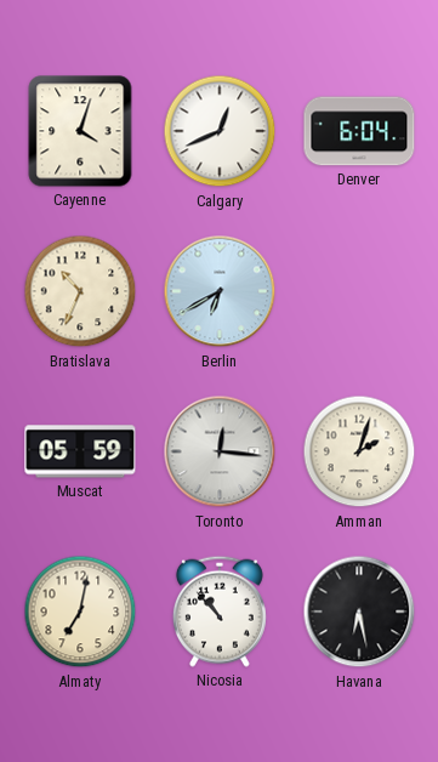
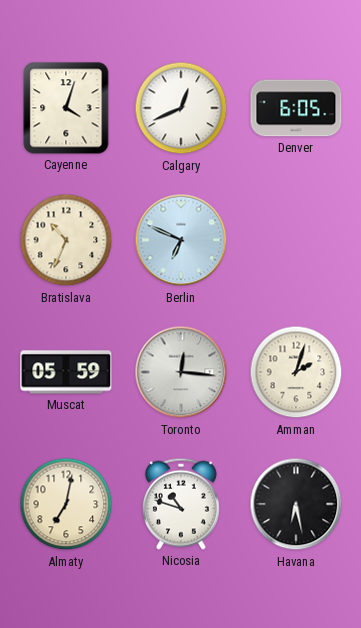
Denver: 6:04 -> 6:05
Berlin: 6:40 -> 6:49
Nicosia: 10:53 -> 10:48
